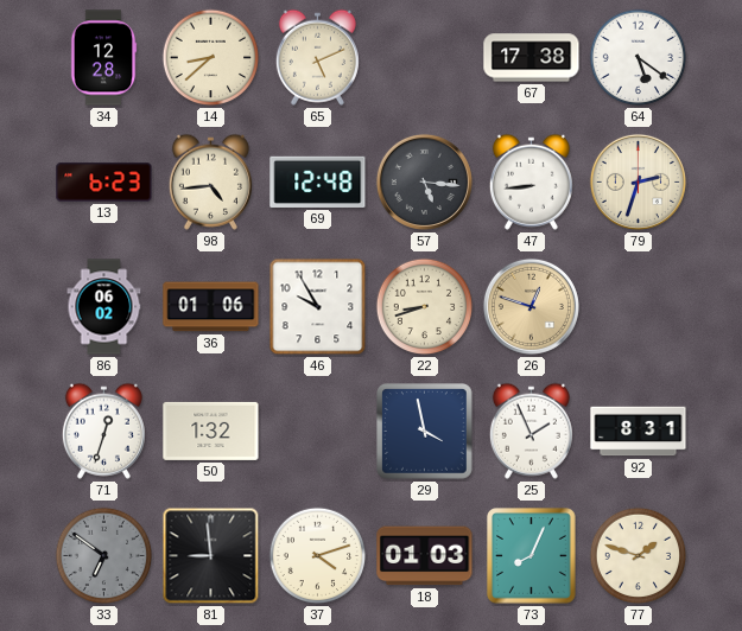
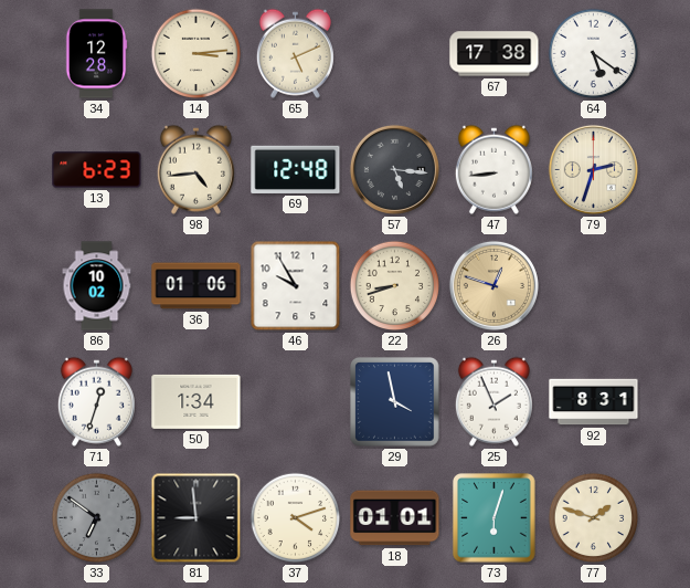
14: 8:38 -> 3:14
86: 06:02 -> 10:02
50: 1:32 -> 1:34
18: 01:03 -> 01:01
73: 8:04 -> 6:03
